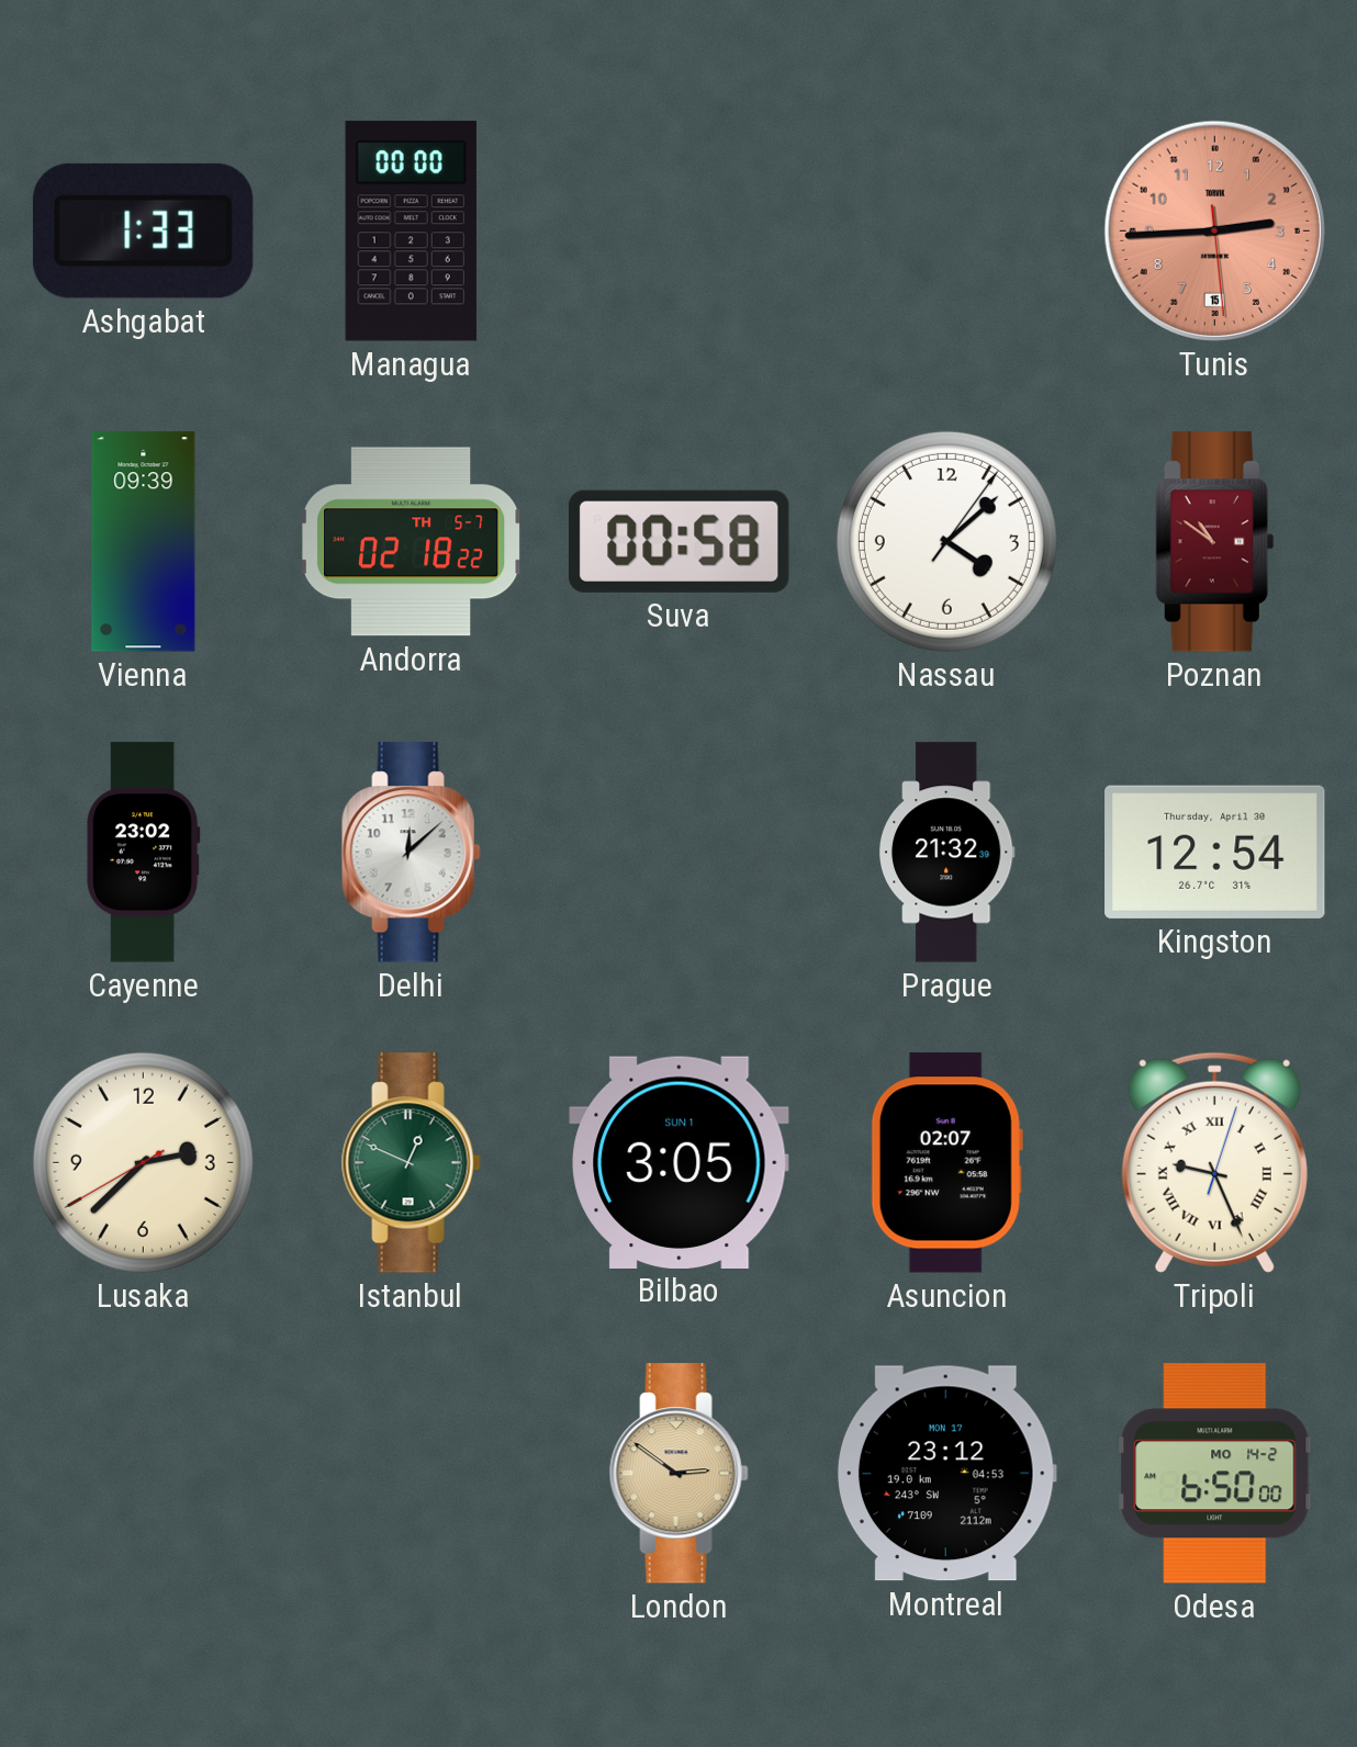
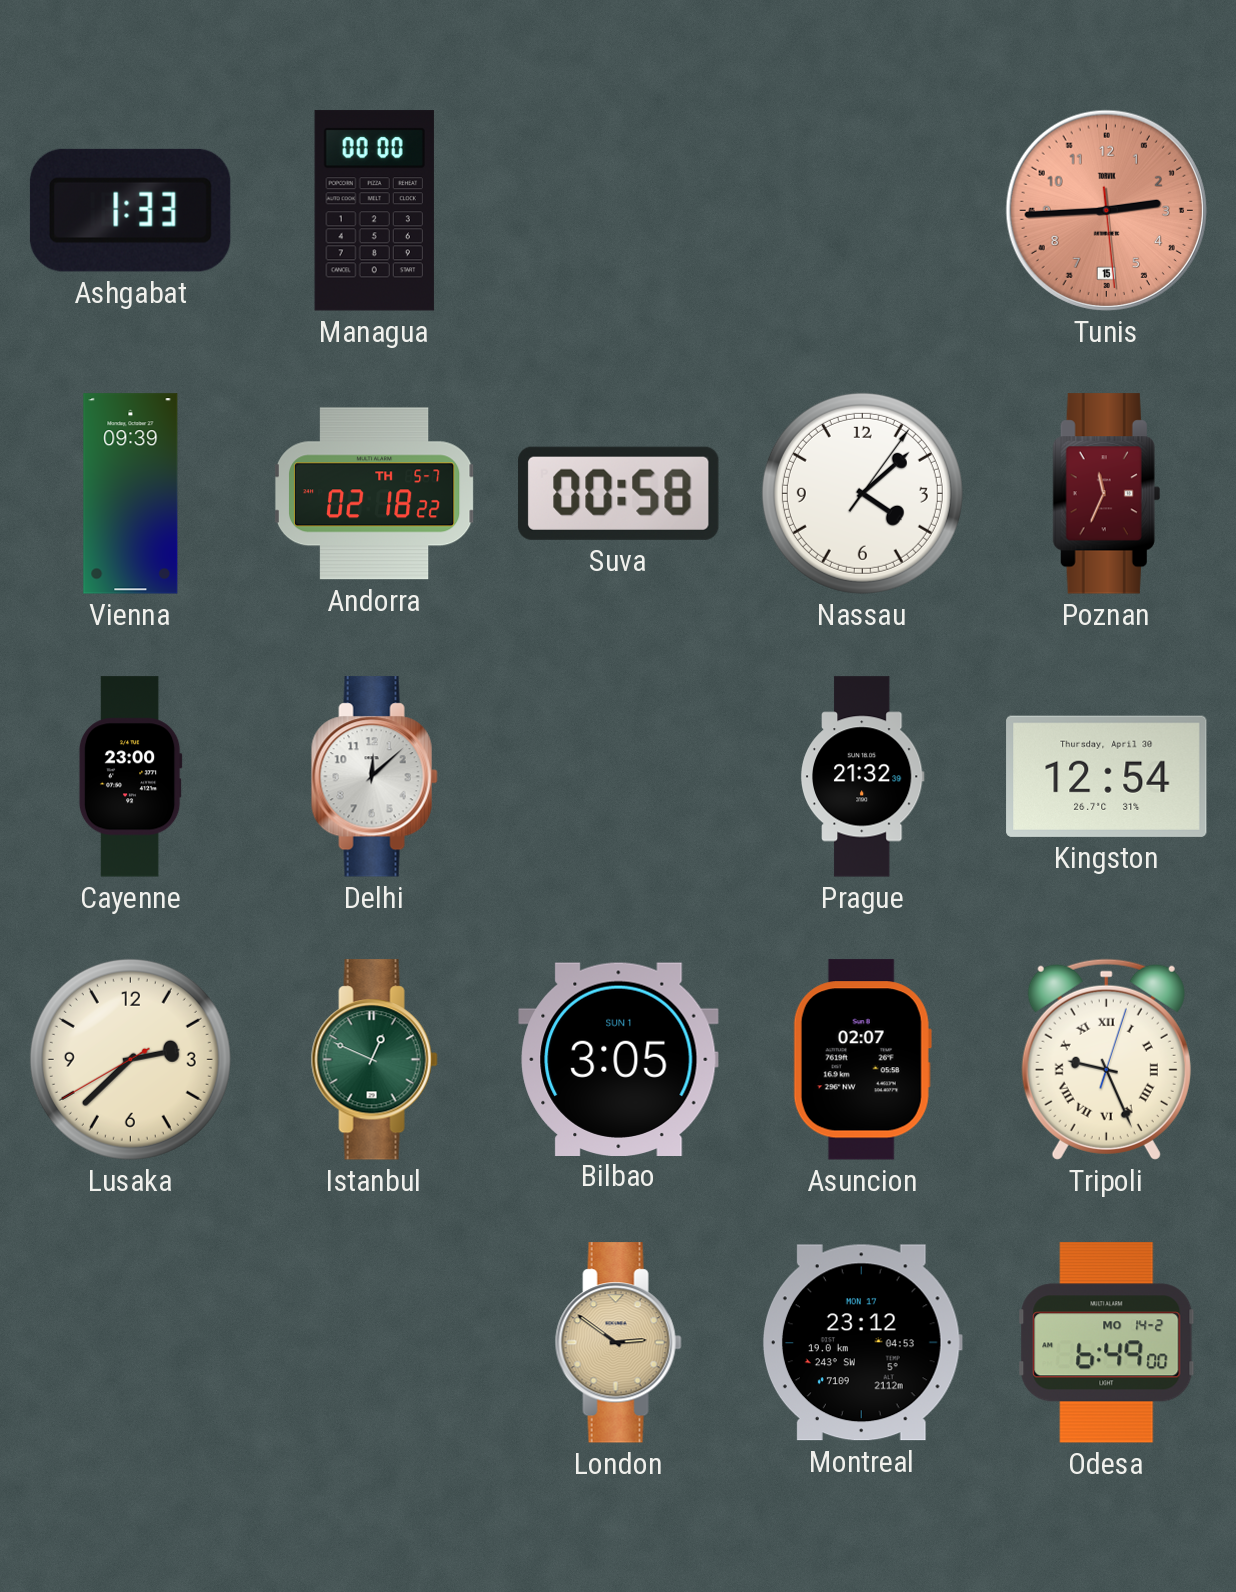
Poznan: 10:51 -> 11:34
Cayenne: 23:02 -> 23:00
Odesa: 6:50 -> 6:49
